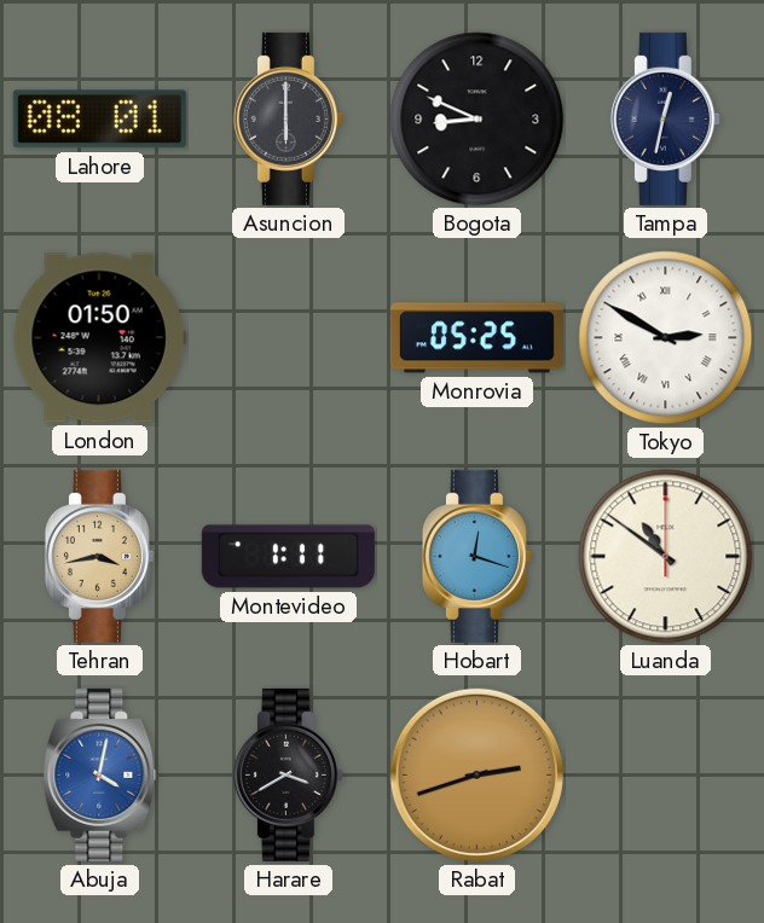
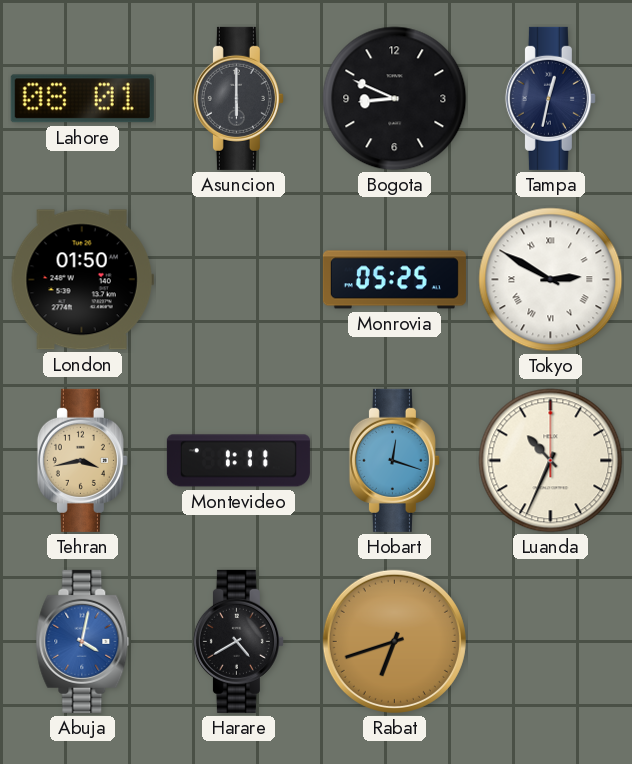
Luanda: 10:51 -> 10:34
Harare: 3:40 -> 4:40
Rabat: 2:42 -> 6:42
